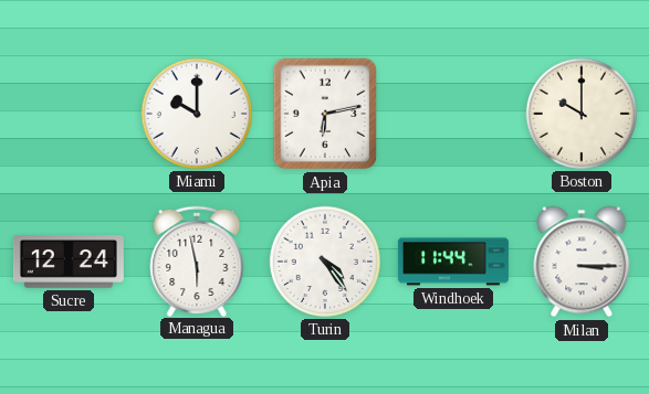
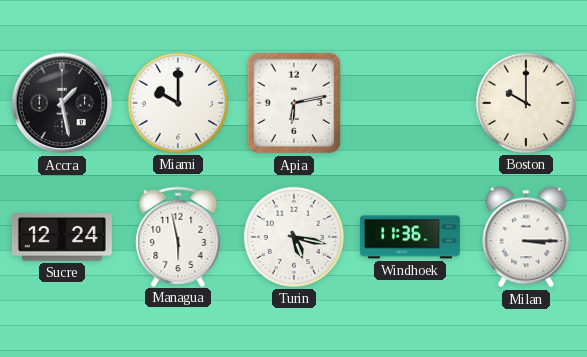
Accra: none -> 1:28
Turin: 4:24 -> 5:17
Windhoek: 11:44 -> 11:36
